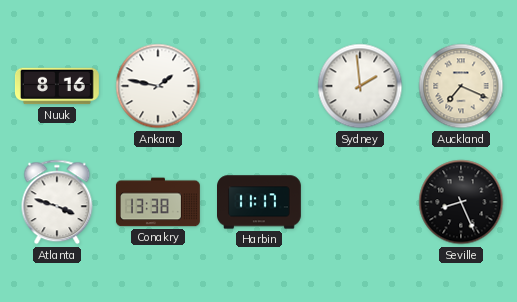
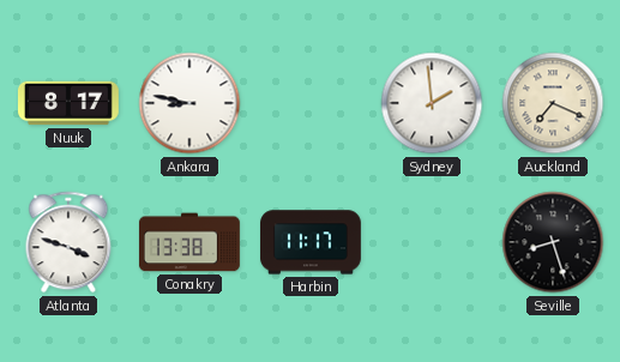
Nuuk: 8:16 -> 8:17
Ankara: 1:47 -> 8:47
Seville: 8:26 -> 8:27
